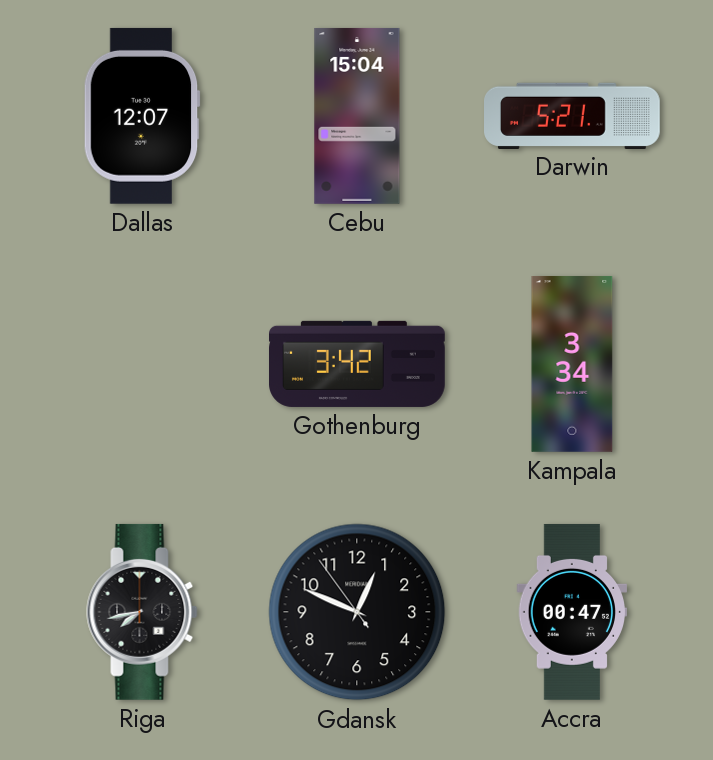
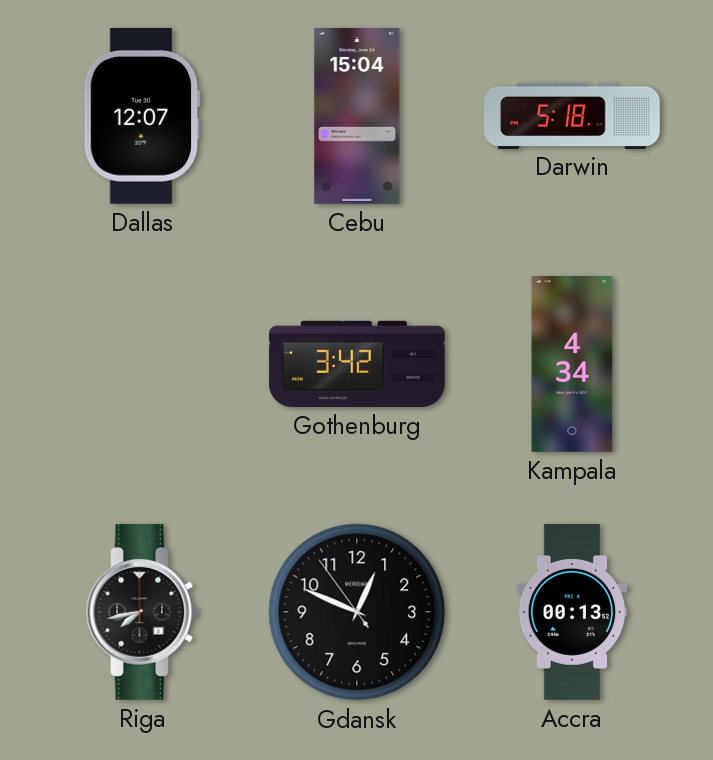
Darwin: 5:21 -> 5:18
Kampala: 3:34 -> 4:34
Accra: 00:47 -> 00:13
